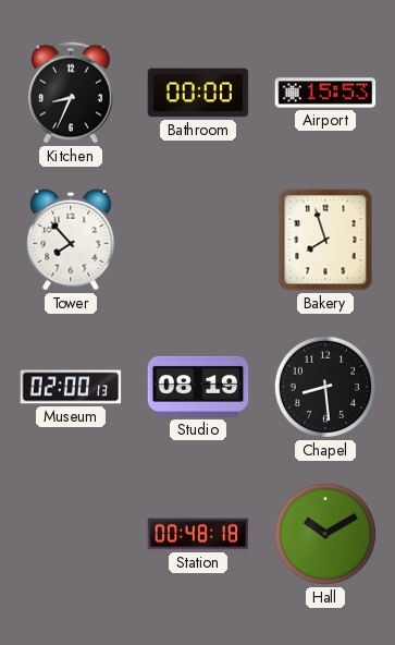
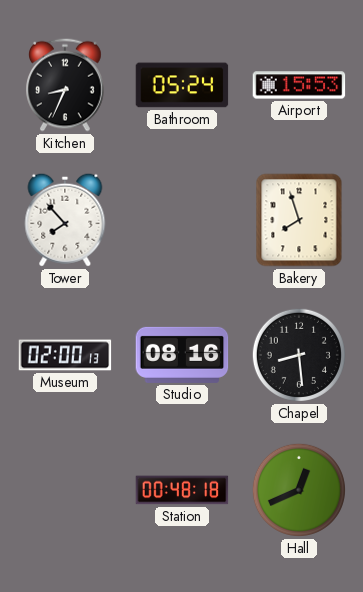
Bathroom: 00:00 -> 05:24
Studio: 08:19 -> 08:16
Hall: 10:10 -> 12:41
